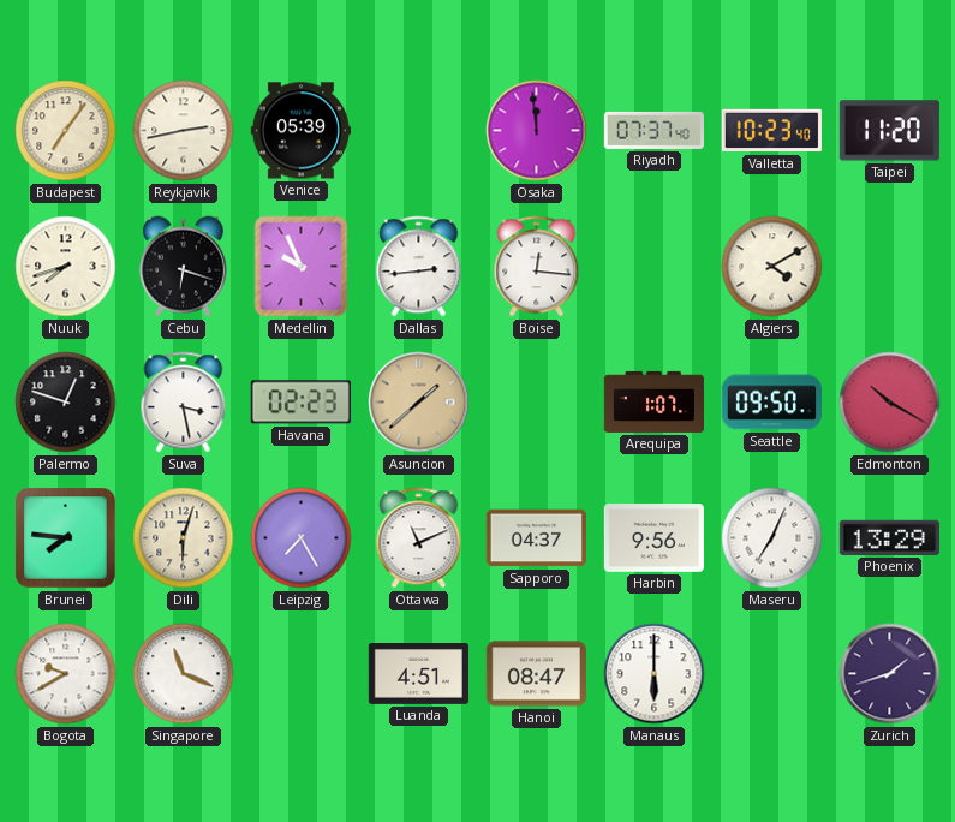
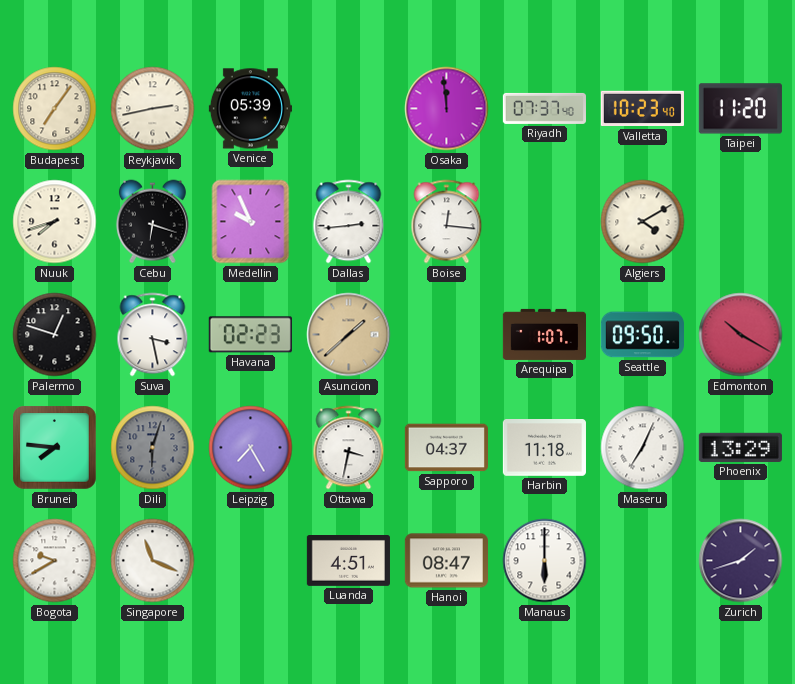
Dili dial: cream -> grey
Ottawa: 11:11 -> 3:32
Harbin: 9:56 -> 11:18
